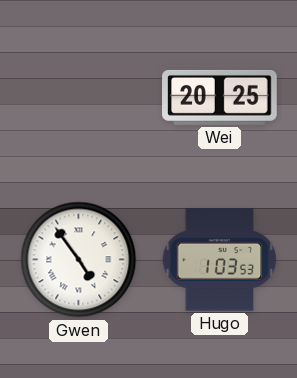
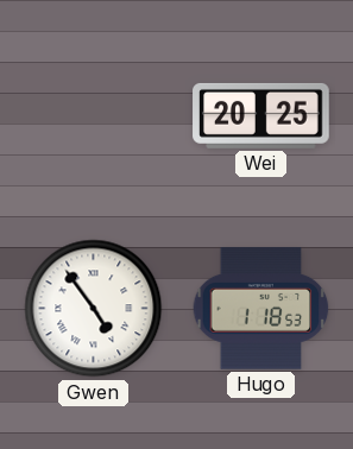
Hugo: 1:03 -> 1:18
